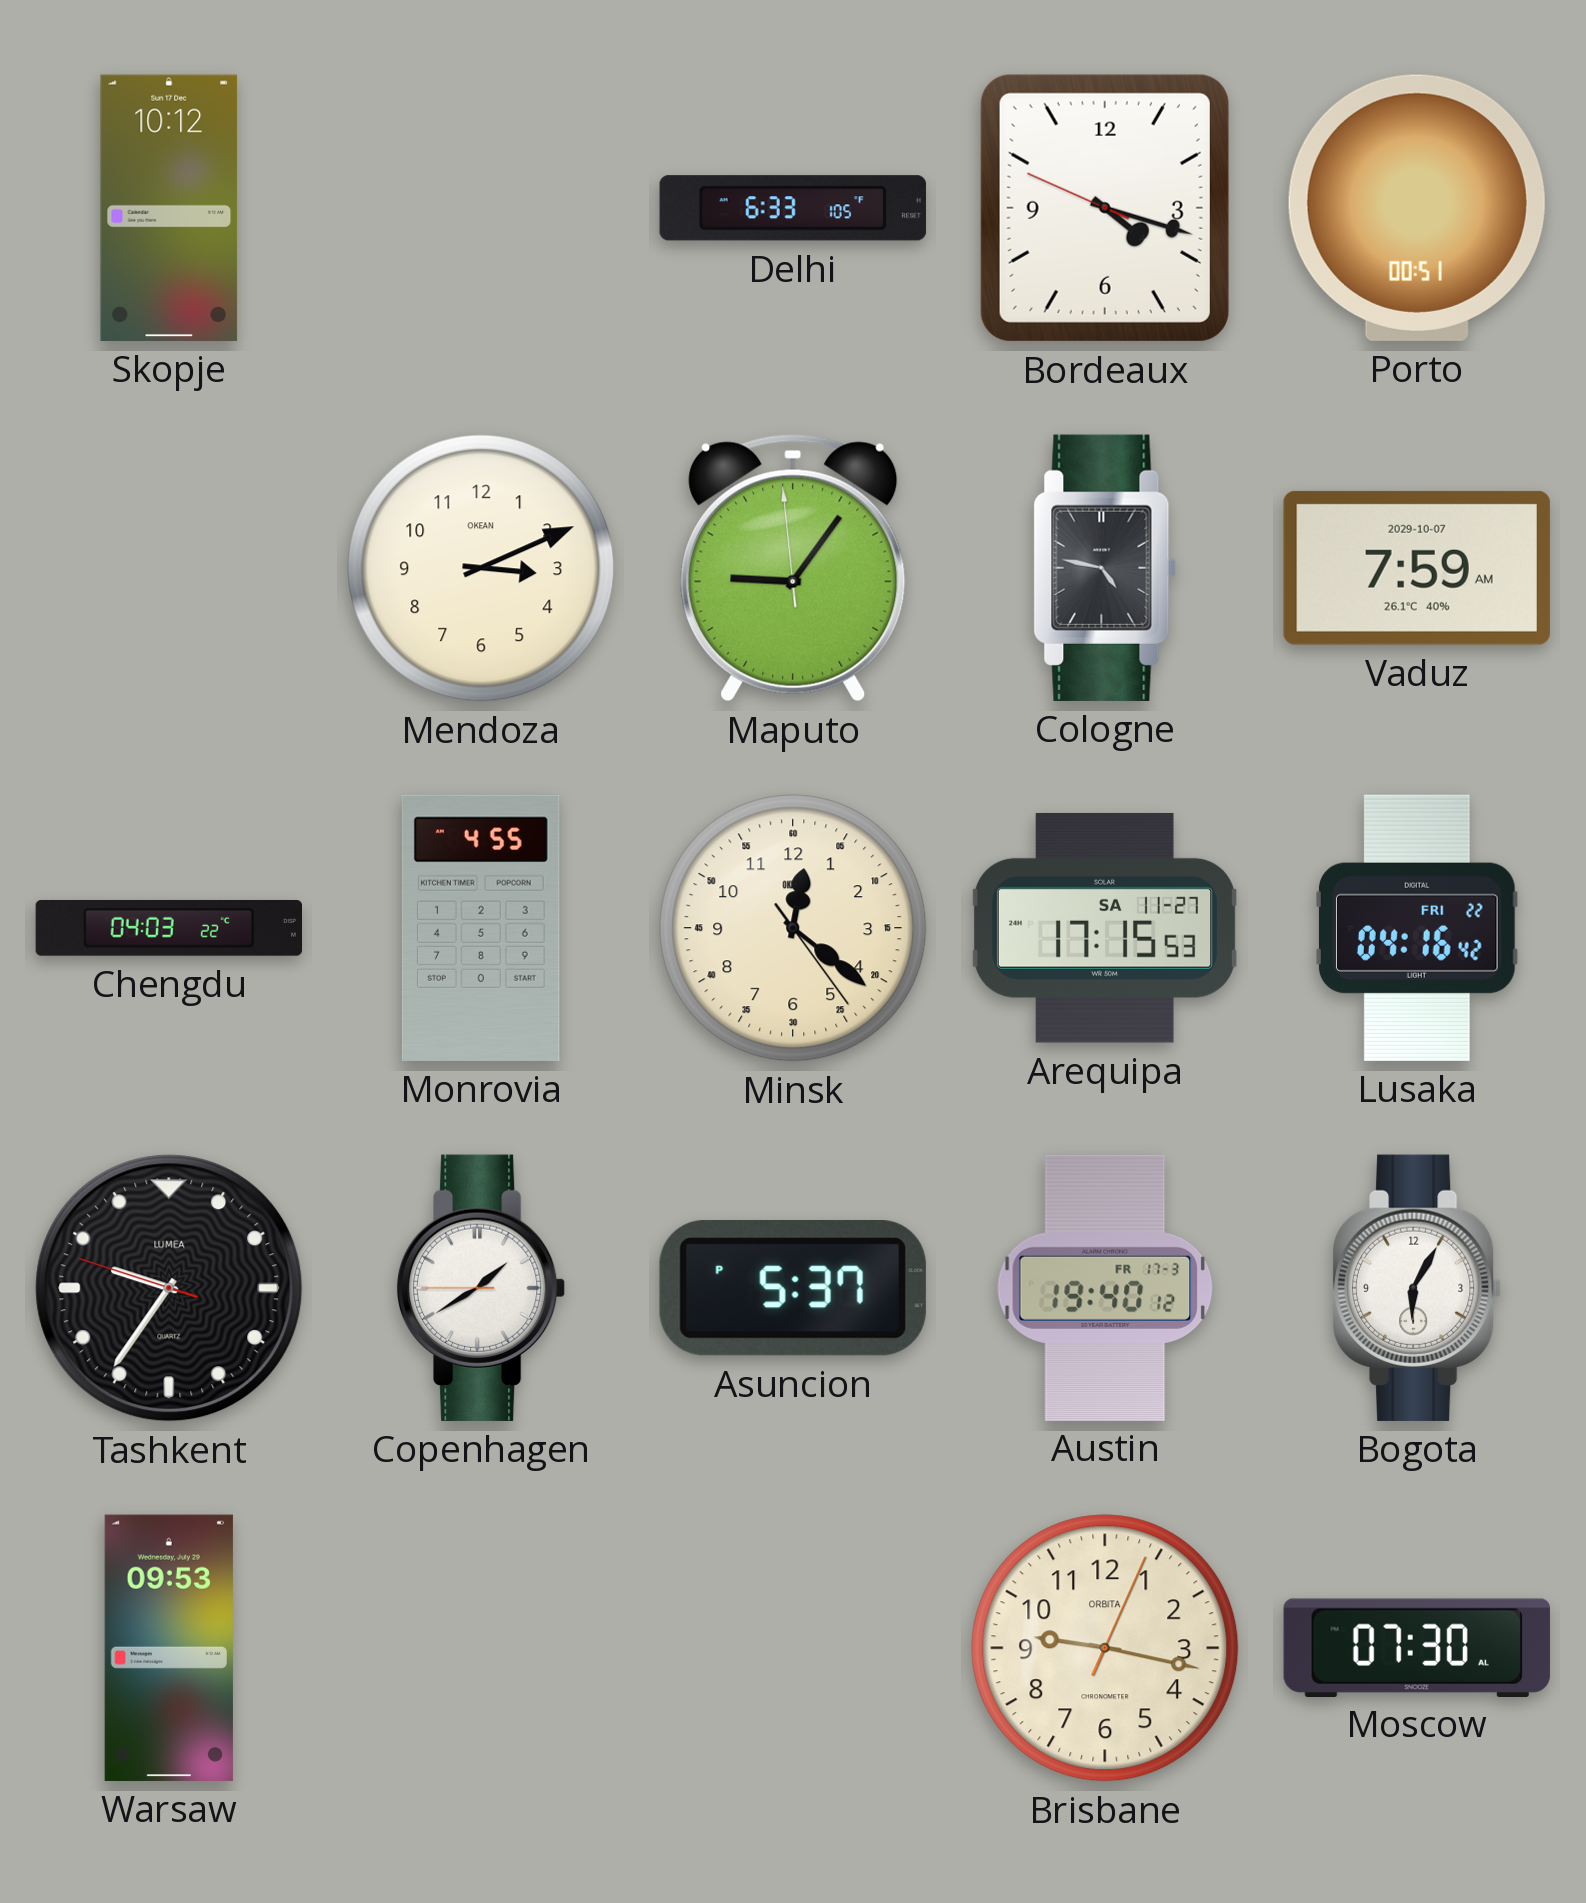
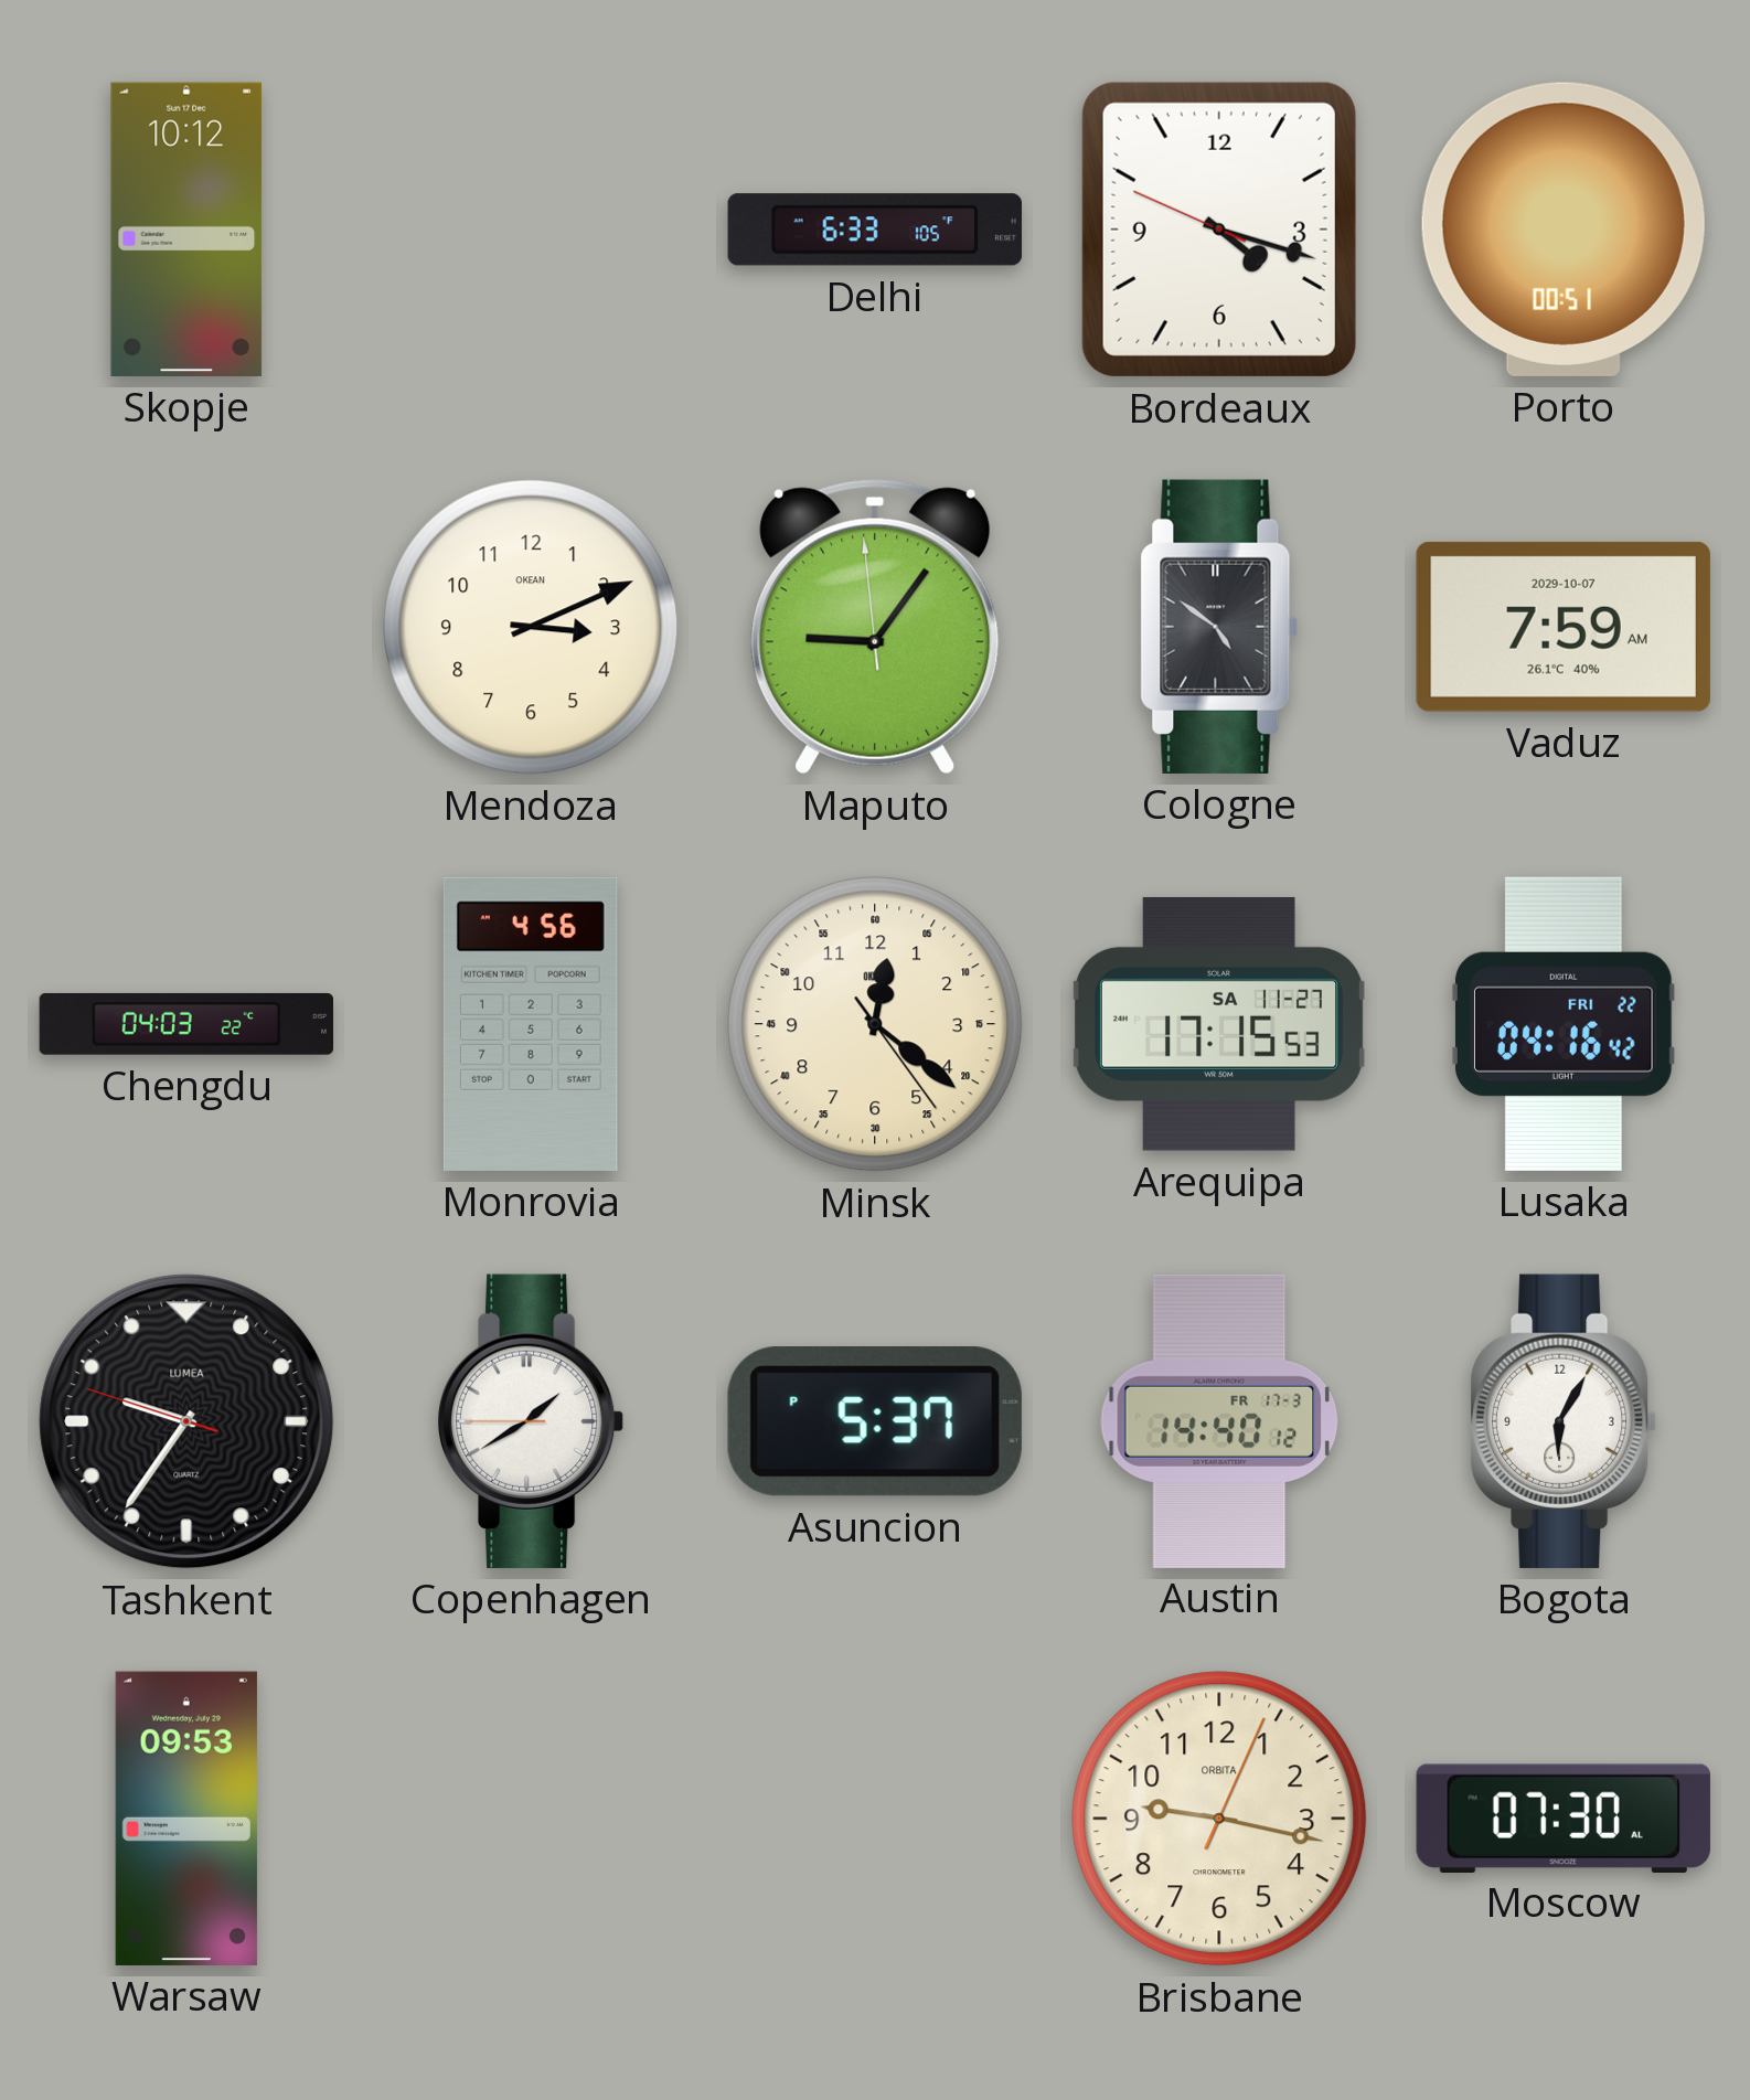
Cologne: 4:47 -> 4:51
Monrovia: 4:55 -> 4:56
Austin: 19:40 -> 14:40
